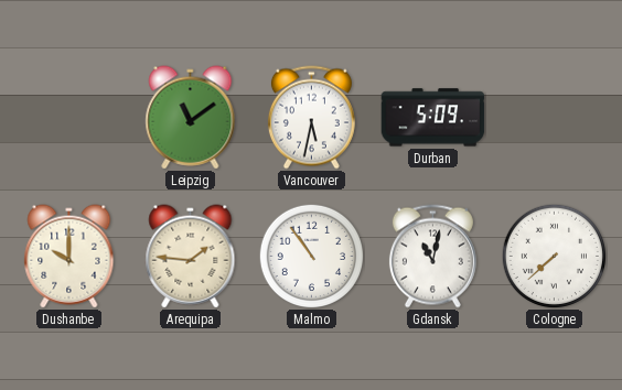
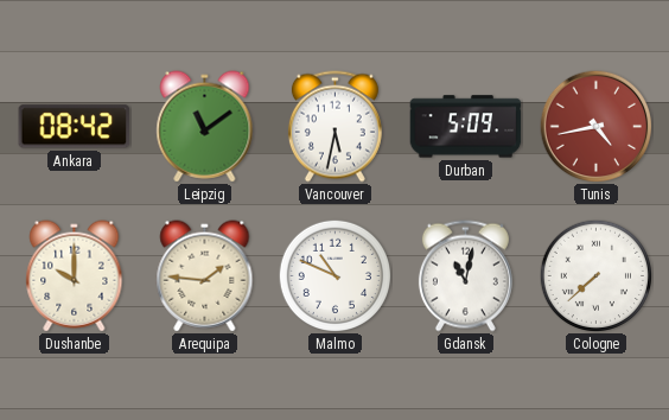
Ankara: none -> 08:42
Tunis: none -> 4:43
Malmo: 10:54 -> 10:49
